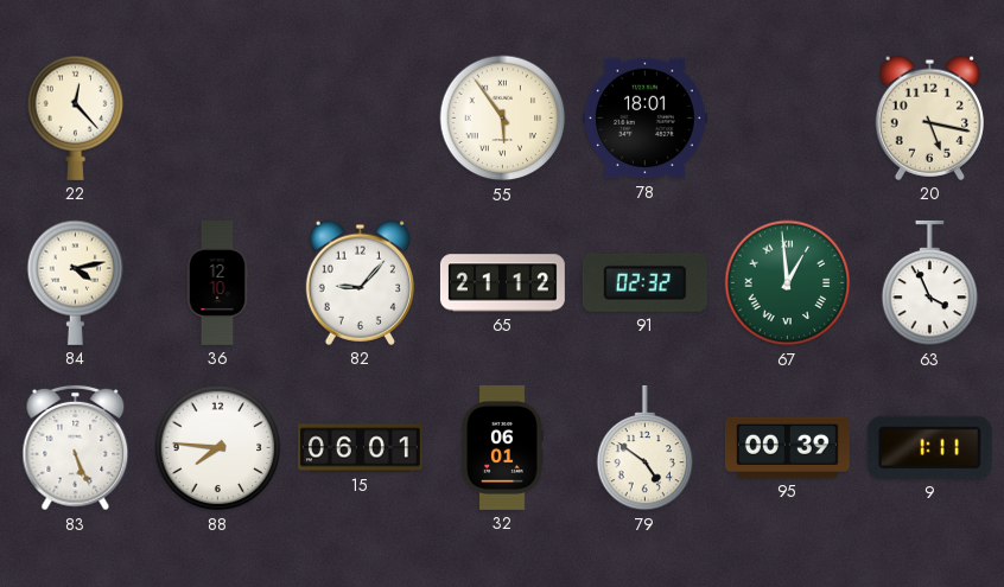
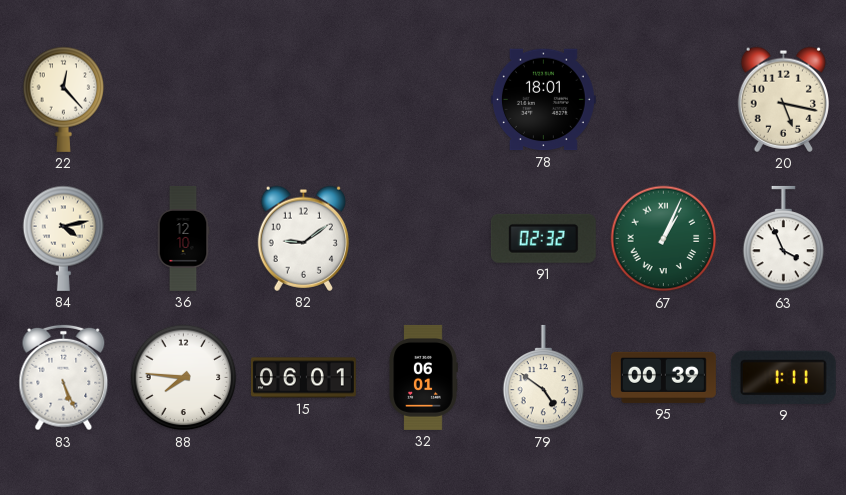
55: 5:54 -> none
82: 9:07 -> 9:09
65: 21:12 -> none
67: 12:59 -> 1:04
